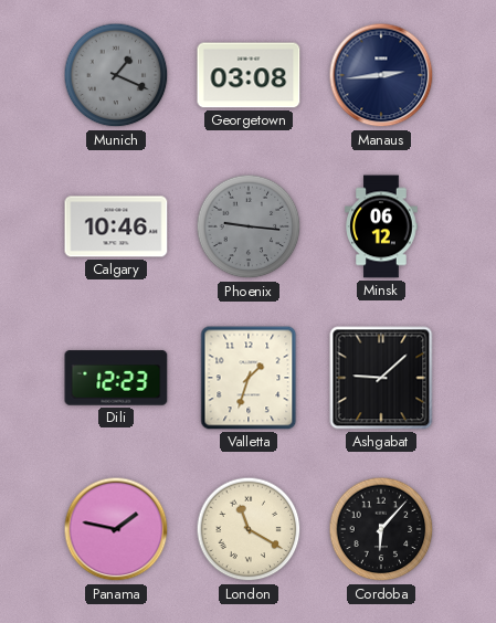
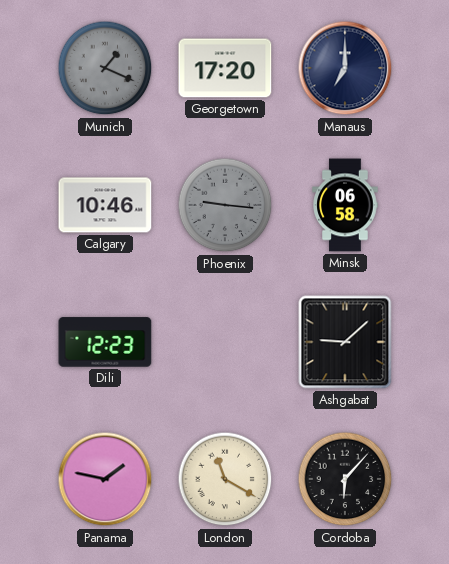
Georgetown: 03:08 -> 17:20
Manaus: 2:44 -> 7:00
Minsk: 06:12 -> 06:58
Valletta: 1:33 -> none
